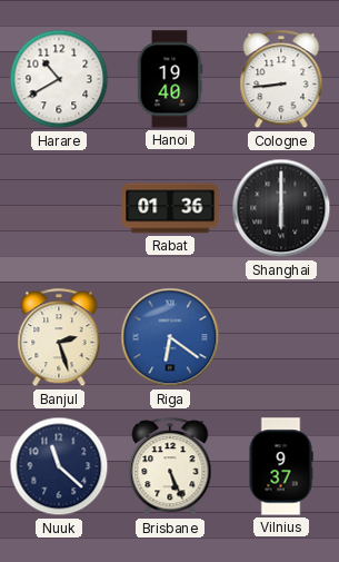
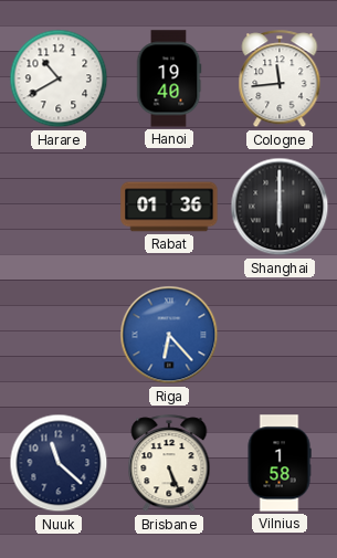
Cologne: 8:44 -> 11:44
Banjul: 2:27 -> none
Riga: 6:21 -> 6:23
Vilnius: 9:37 -> 1:58
